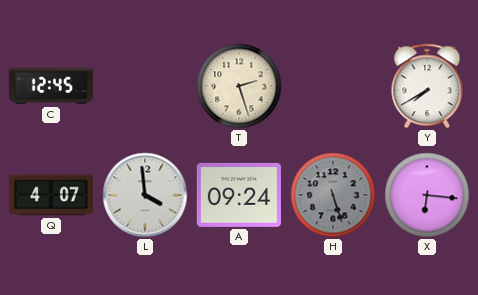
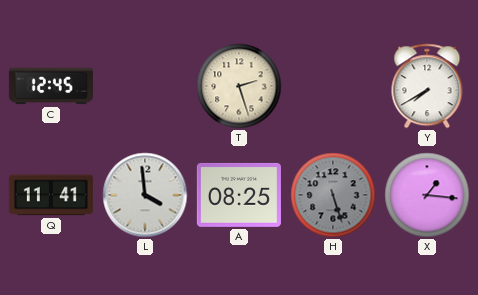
Q: 4:07 -> 11:41
A: 09:24 -> 08:25
X: 6:16 -> 1:16
